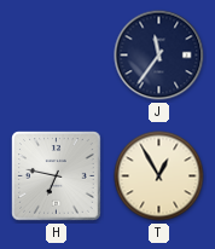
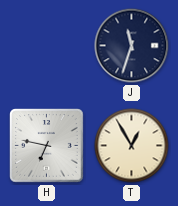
J: 11:36 -> 11:33
